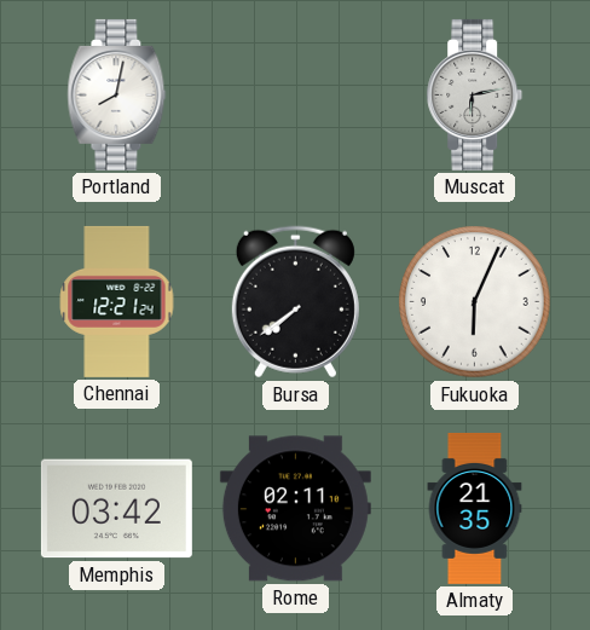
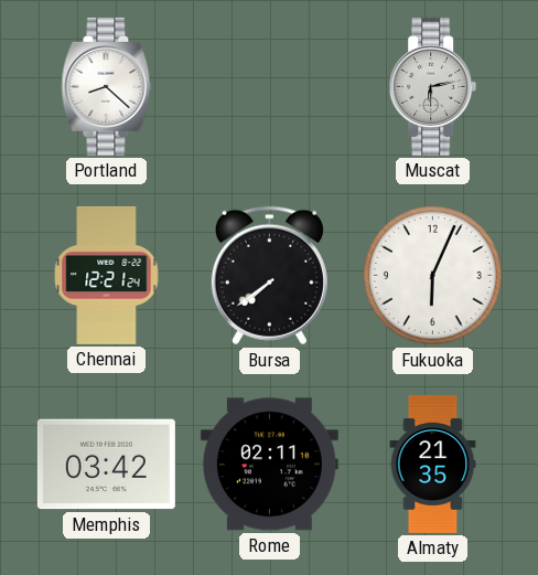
Portland: 8:02 -> 8:22
